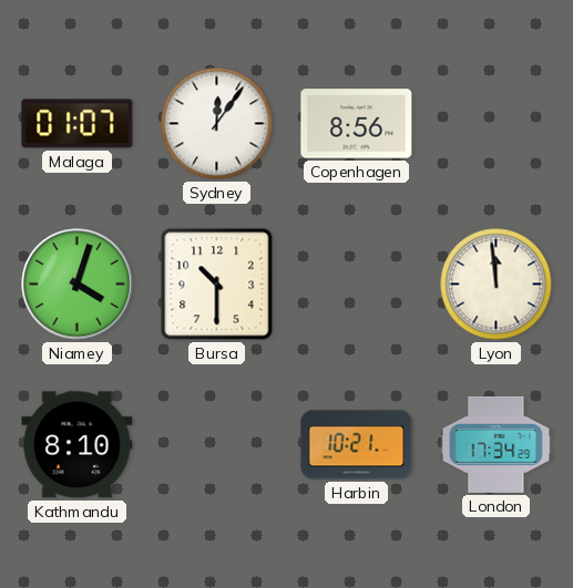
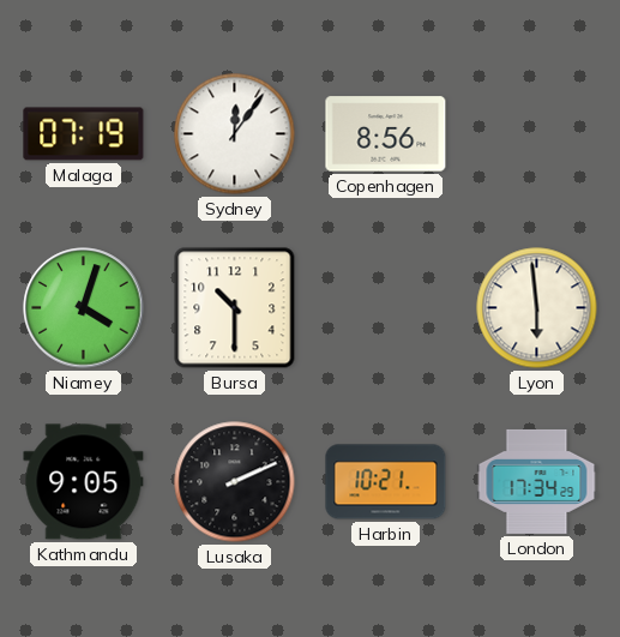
Malaga: 01:07 -> 07:19
Lyon: 11:59 -> 5:59
Kathmandu: 8:10 -> 9:05
Lusaka: none -> 2:11
